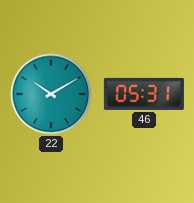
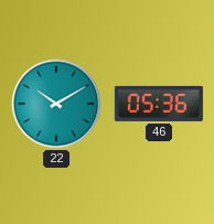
46: 05:31 -> 05:36
